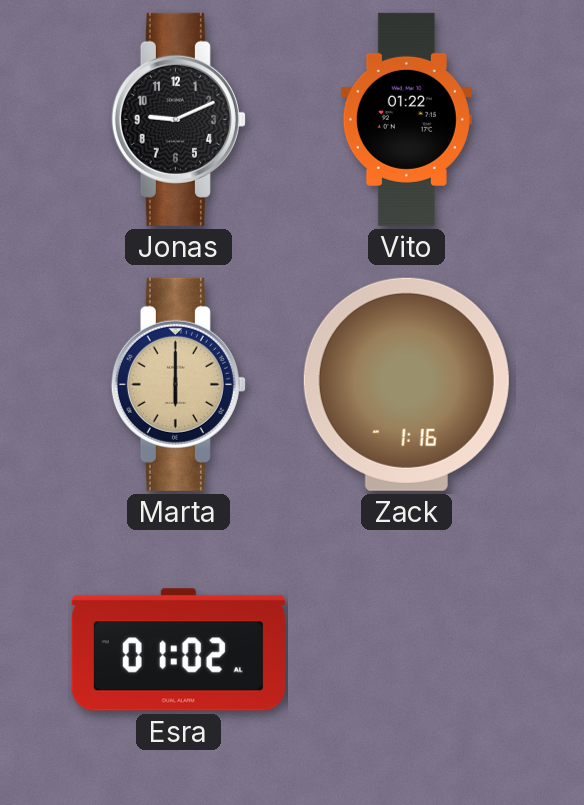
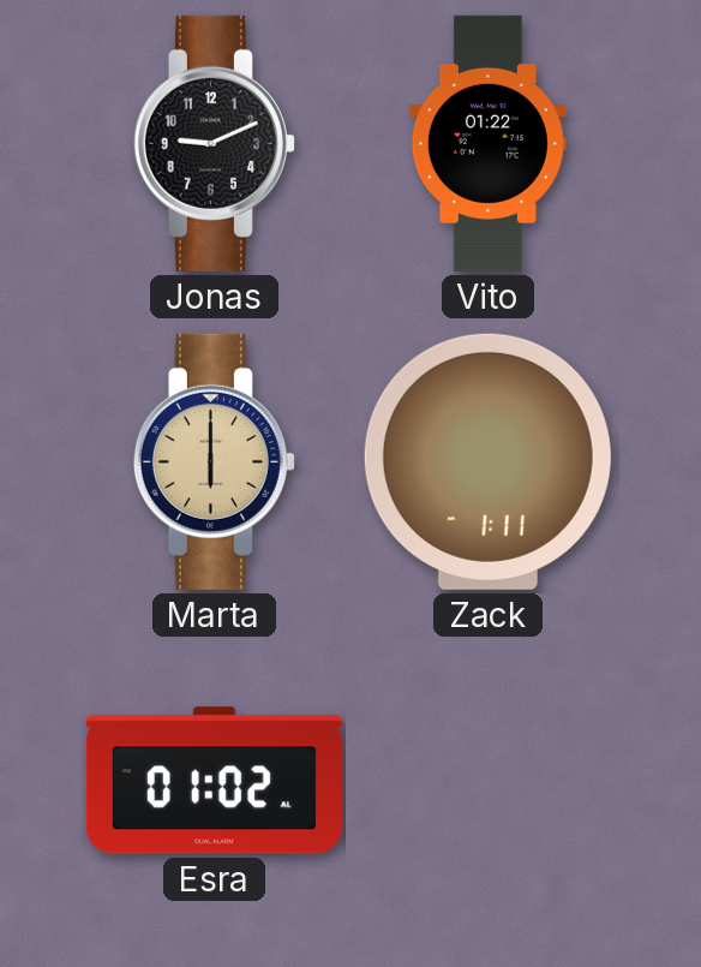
Zack: 1:16 -> 1:11
